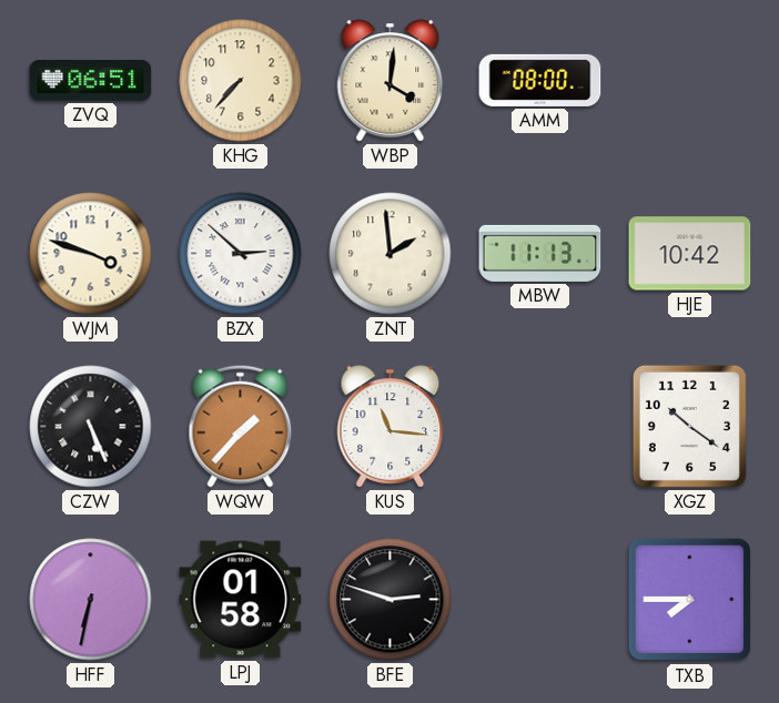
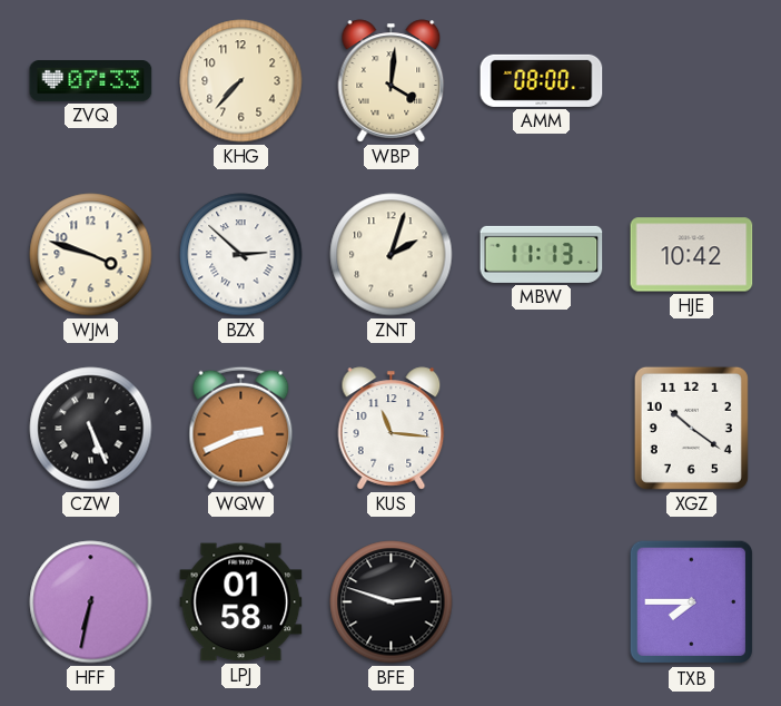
ZVQ: 06:51 -> 07:33
ZNT: 1:59 -> 2:03
WQW: 1:37 -> 2:41
